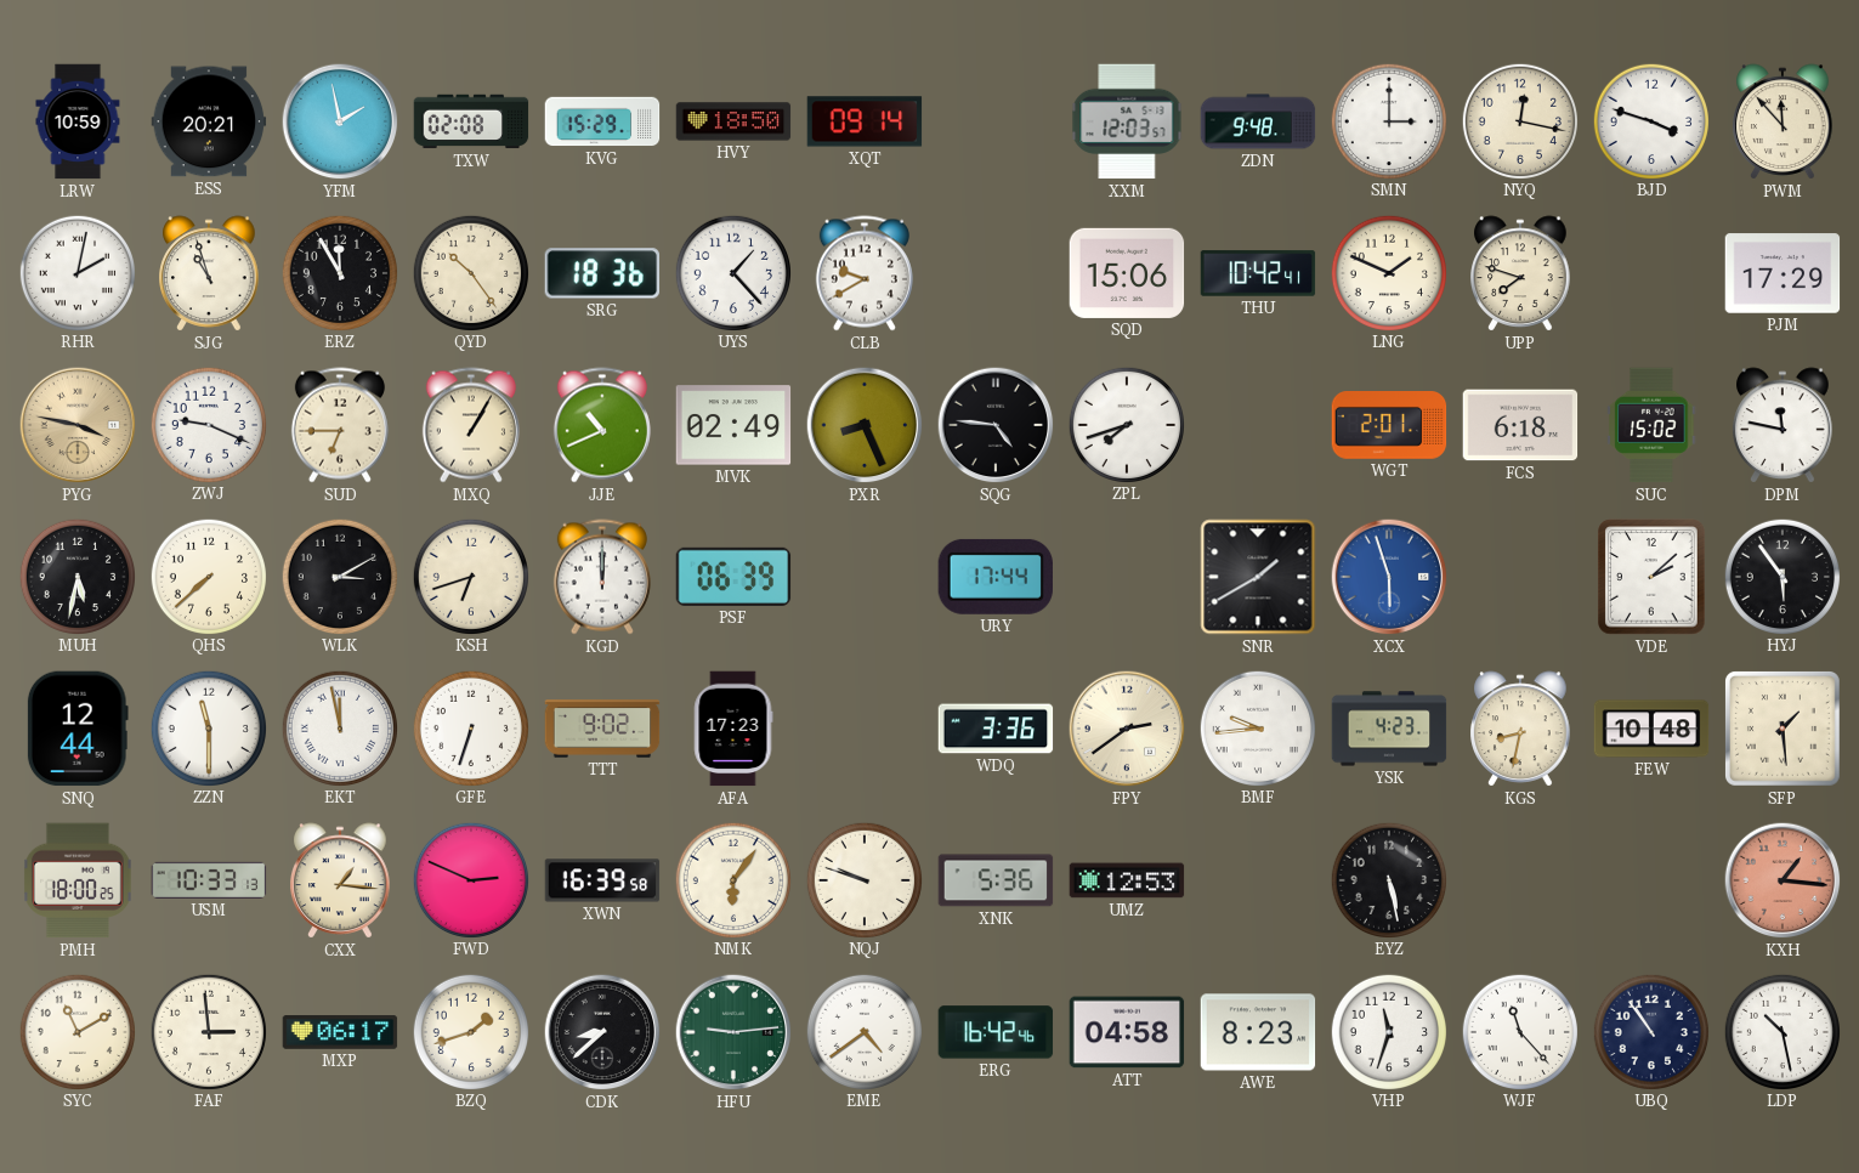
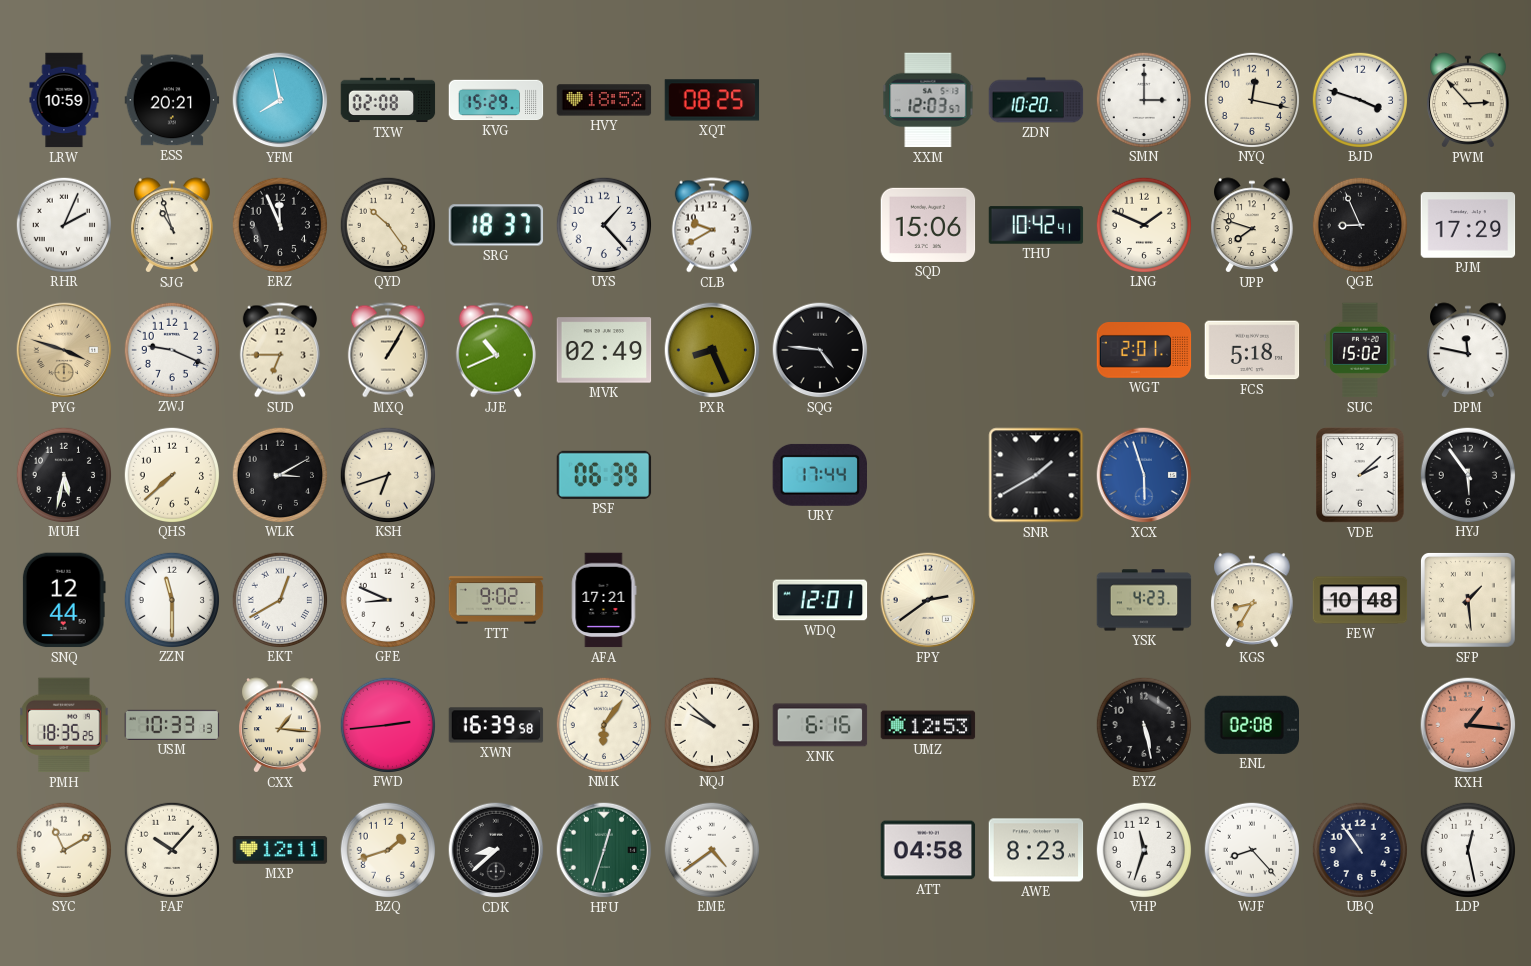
YFM: 1:58 -> 7:58
HVY: 18:50 -> 18:52
XQT: 09:14 -> 08:25
ZDN: 9:48 -> 10:20
PWM: 11:53 -> 2:53
RHR: 2:02 -> 2:04
ERZ: 11:55 -> 11:56
SRG: 18:36 -> 18:37
QGE: none -> 8:56
PYG: 3:47 -> 3:48
ZPL: 7:42 -> none
FCS: 6:18 -> 5:18
KGD: 12:00 -> none
EKT: 11:58 -> 12:40
GFE: 6:33 -> 8:49
AFA: 17:23 -> 17:21
WDQ: 3:36 -> 12:01
BMF: 9:44 -> none
KGS: 8:32 -> 8:35
PMH: 18:00 -> 18:35
FWD: 2:49 -> 2:44
NQJ: 9:48 -> 9:52
XNK: 5:36 -> 6:16
ENL: none -> 02:08
FAF: 2:59 -> 10:07
MXP: 06:17 -> 12:11
HFU: 9:14 -> 12:33
ERG: 16:42 -> none
WJF: 11:23 -> 8:23
LDP: 10:28 -> 12:28
